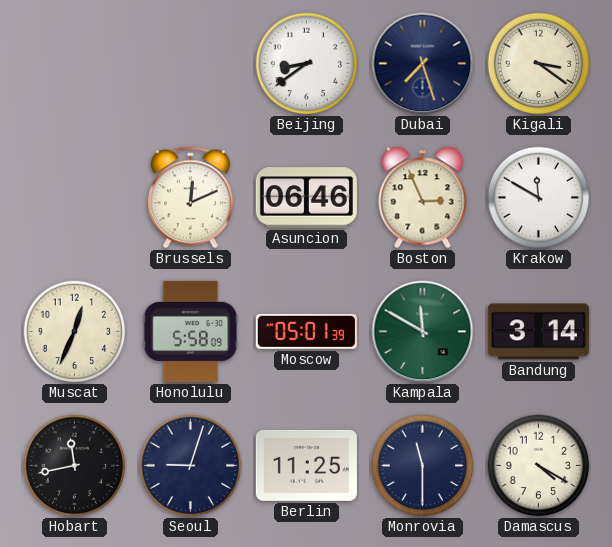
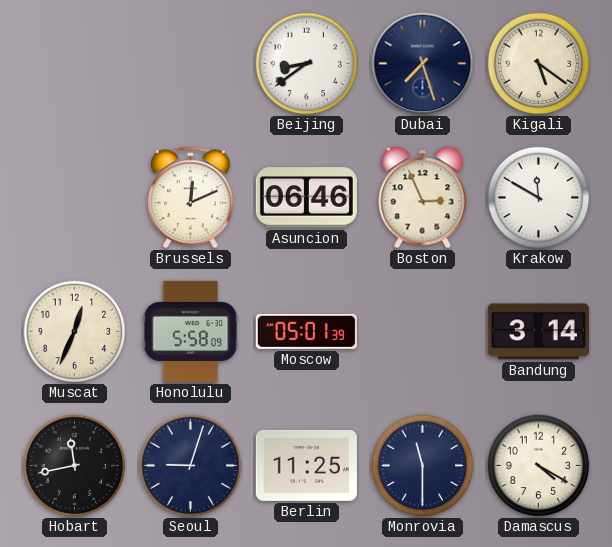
Kigali: 3:21 -> 5:21
Kampala: 11:50 -> none
